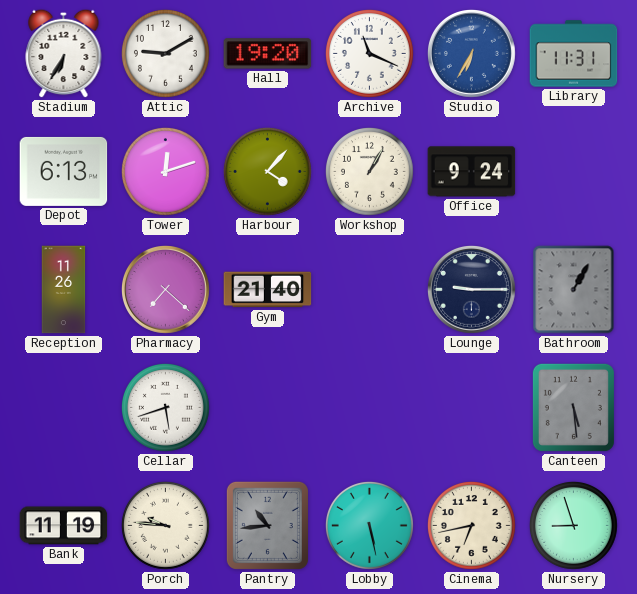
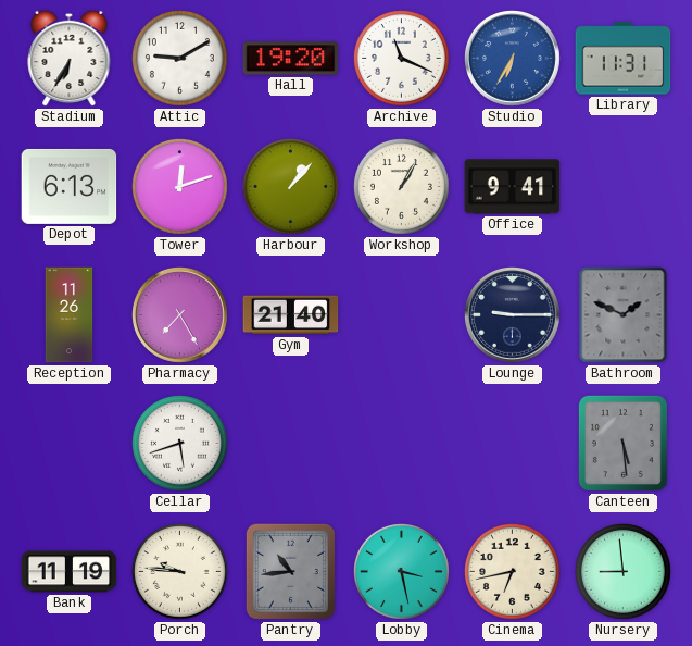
Harbour: 4:07 -> 1:07
Office: 9:24 -> 9:41
Pharmacy: 7:22 -> 7:25
Bathroom: 1:05 -> 1:49
Lobby: 5:28 -> 3:28
Nursery: 8:57 -> 8:59
